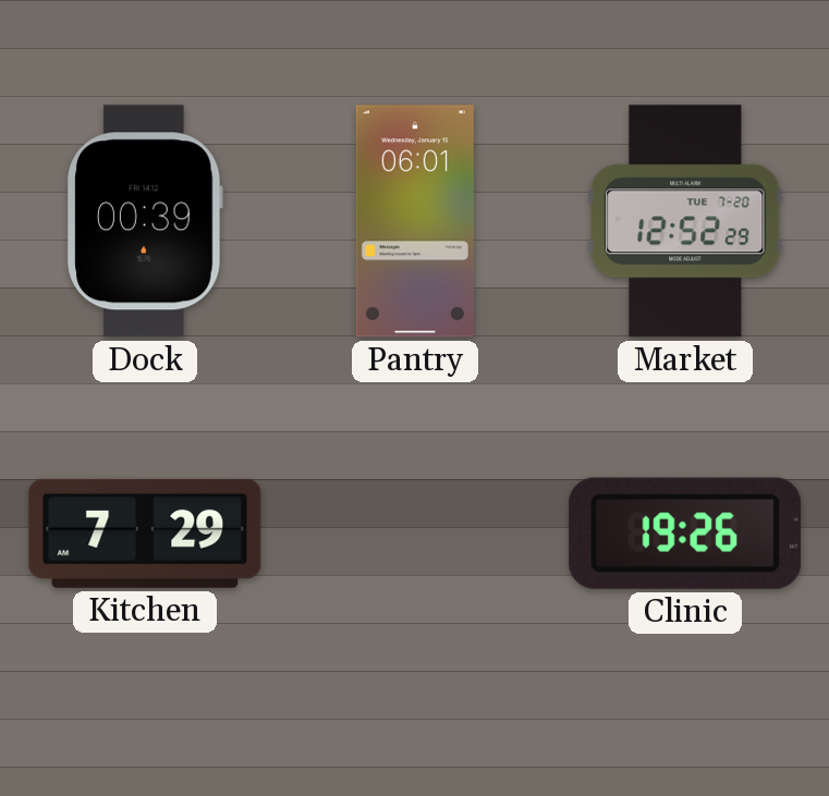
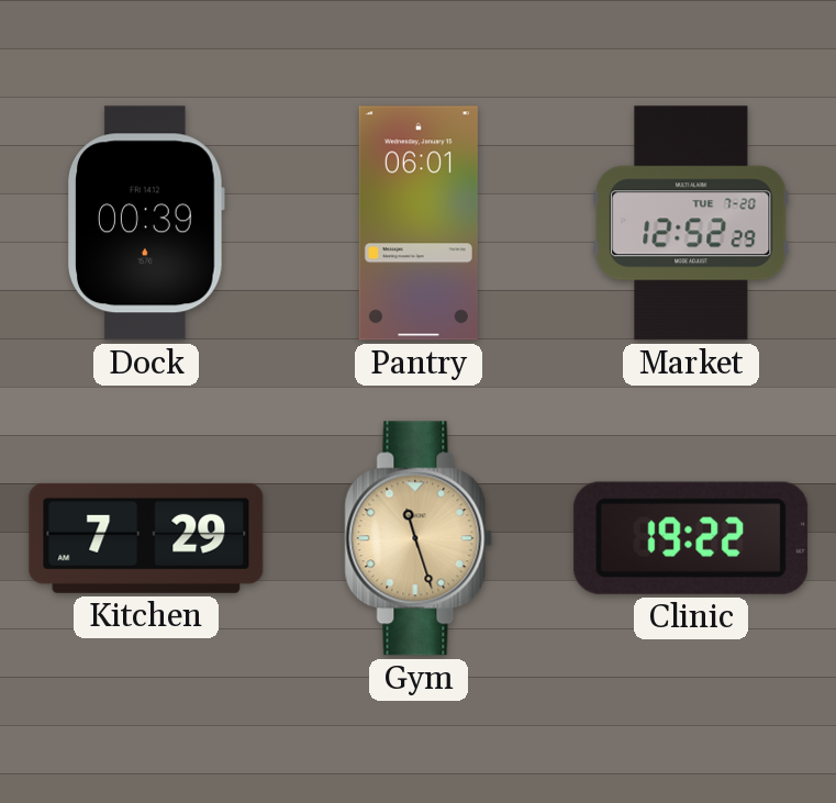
Gym: none -> 11:27
Clinic: 19:26 -> 19:22
